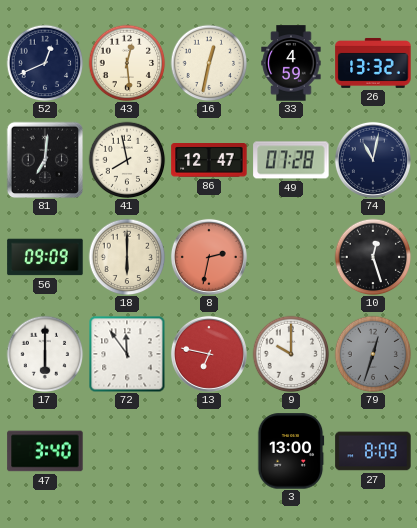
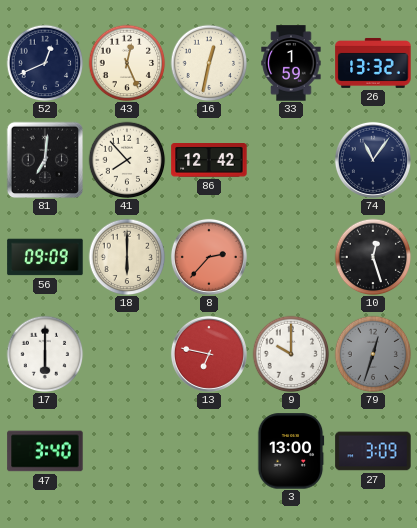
43: 12:29 -> 12:26
33: 4:59 -> 1:59
41: 7:58 -> 7:53
86: 12:47 -> 12:42
49: 07:28 -> none
74: 11:02 -> 11:06
8: 2:32 -> 2:37
72: 11:54 -> none
27: 8:09 -> 3:09
